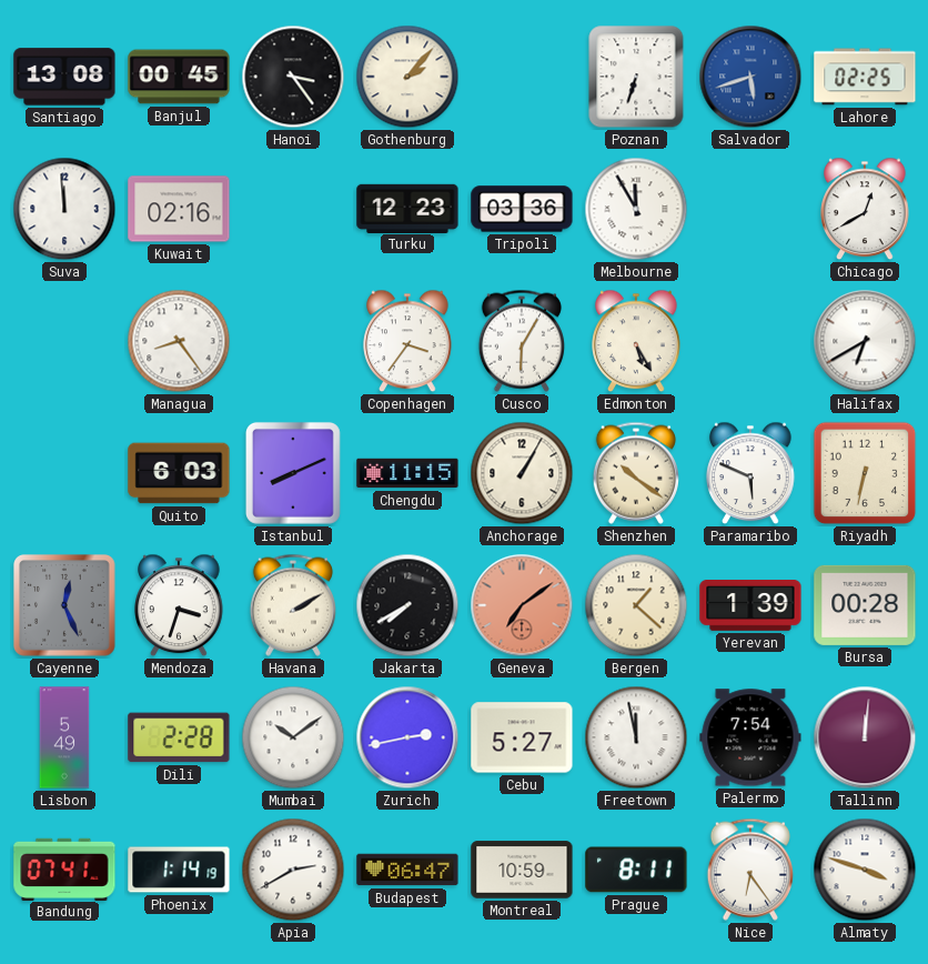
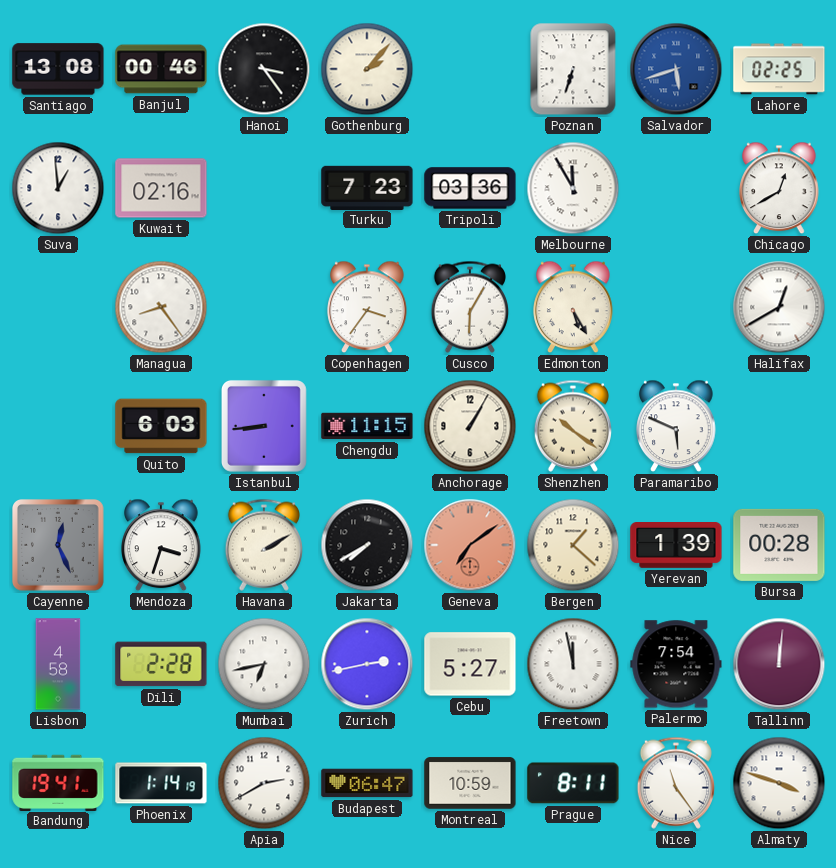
Banjul: 00:45 -> 00:46
Suva: 11:59 -> 12:59
Turku: 12:23 -> 7:23
Halifax: 6:40 -> 12:40
Istanbul: 8:11 -> 8:44
Riyadh: 6:32 -> none
Lisbon: 5:49 -> 4:58
Mumbai: 10:09 -> 6:43
Bandung: 07:41 -> 19:41
Nice: 6:24 -> 11:24
